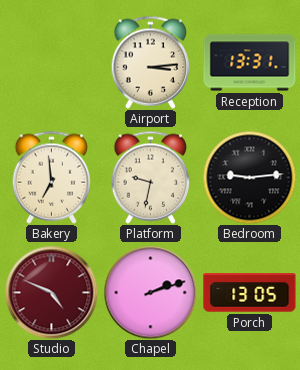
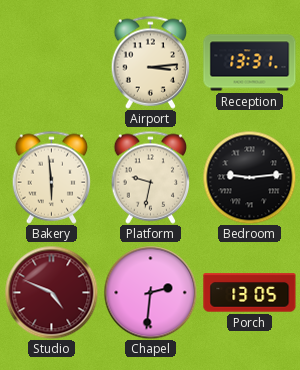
Bakery: 6:59 -> 5:59
Chapel: 2:12 -> 2:31
